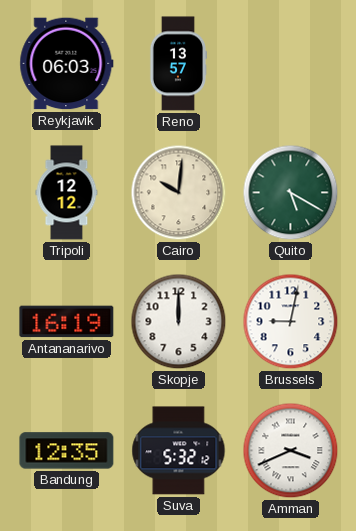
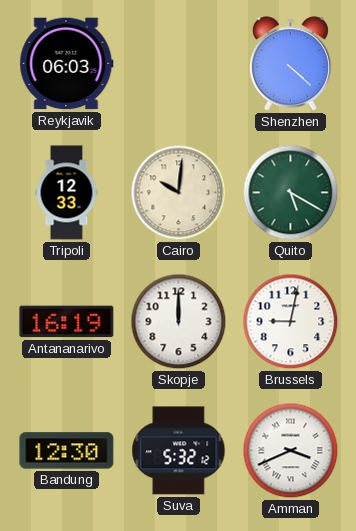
Reno: 13:57 -> none
Shenzhen: none -> 4:22
Tripoli: 12:12 -> 12:33
Bandung: 12:35 -> 12:30
